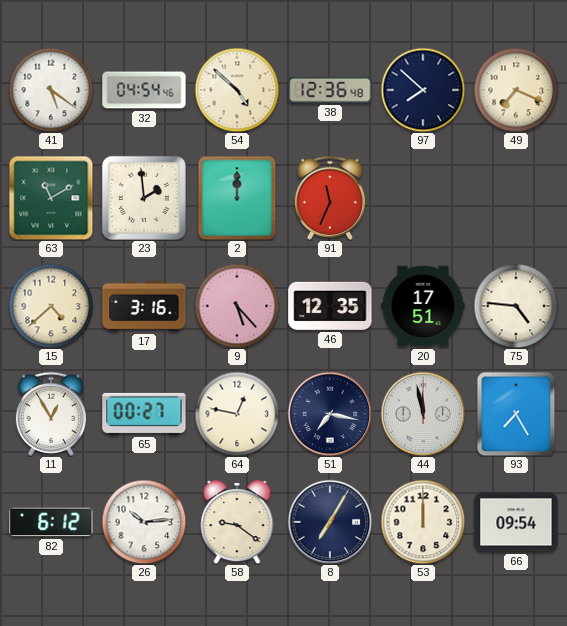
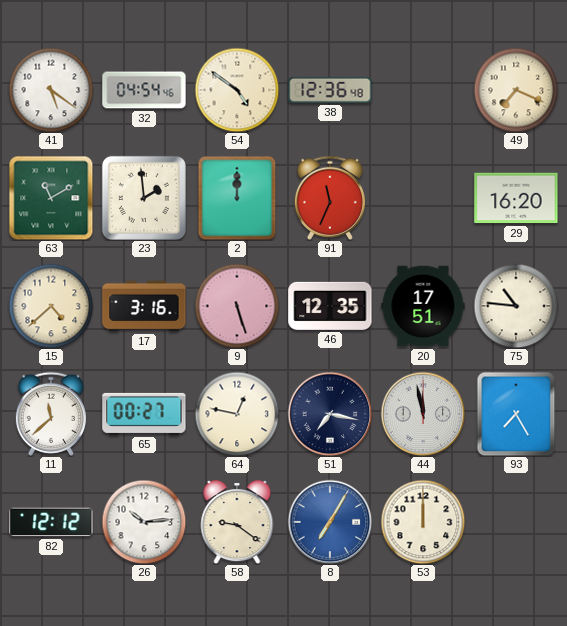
54: 4:52 -> 4:51
97: 7:52 -> none
29: none -> 16:20
9: 5:23 -> 5:27
75: 4:46 -> 10:46
11: 12:55 -> 11:38
82: 6:12 -> 12:12
8 dial: navy -> blue
66: 09:54 -> none
